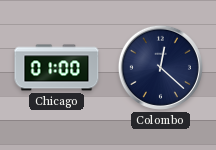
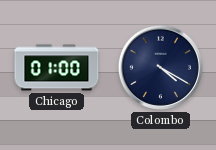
Colombo: 12:22 -> 4:20
